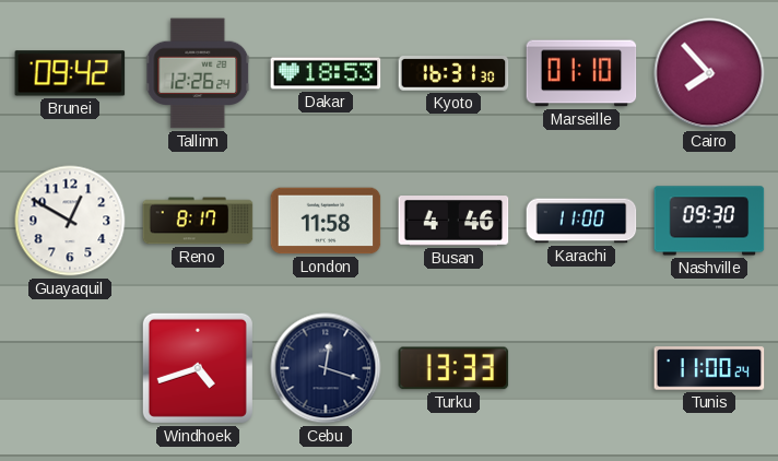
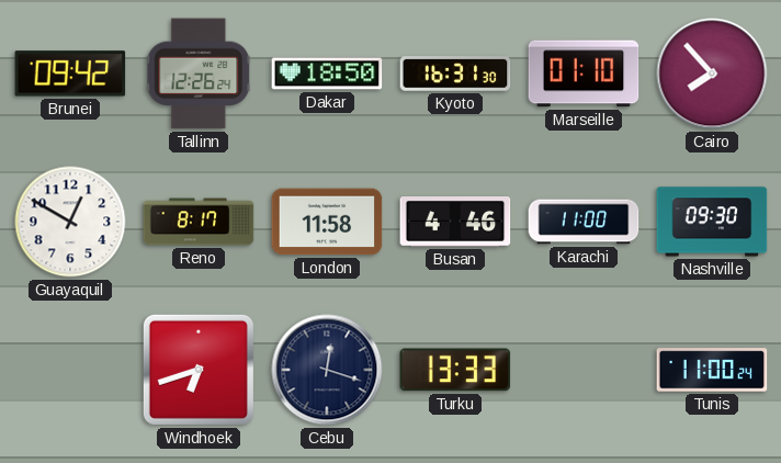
Dakar: 18:53 -> 18:50
Windhoek: 4:42 -> 6:42
